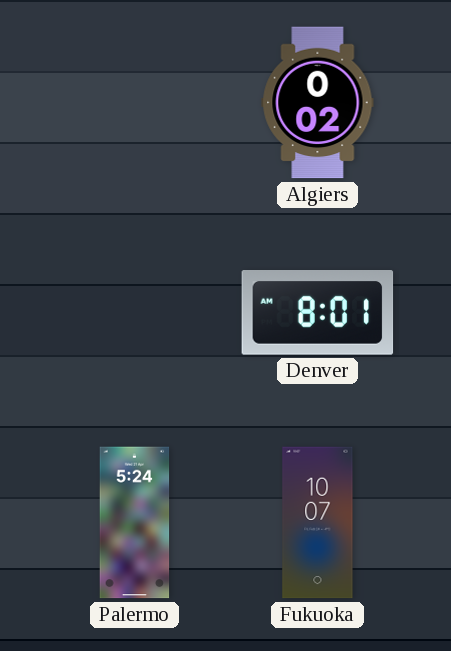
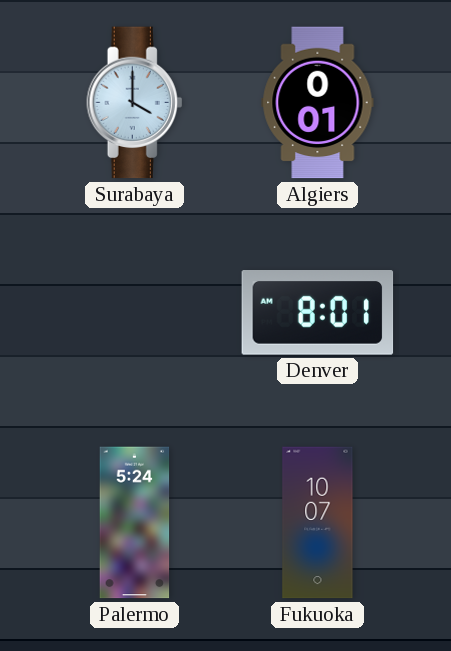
Surabaya: none -> 4:00
Algiers: 0:02 -> 0:01
